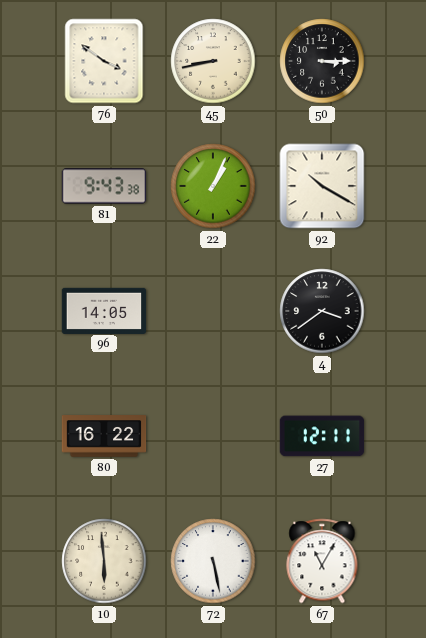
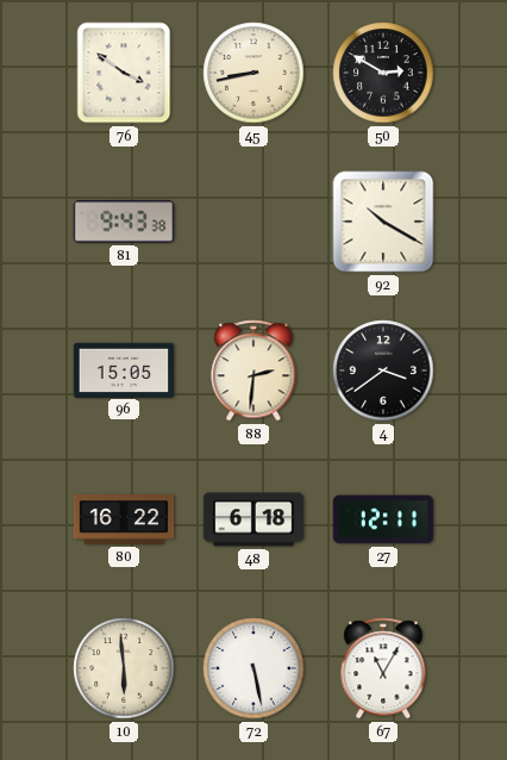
50: 3:15 -> 2:50
22: 1:04 -> none
96: 14:05 -> 15:05
88: none -> 2:31
48: none -> 6:18
